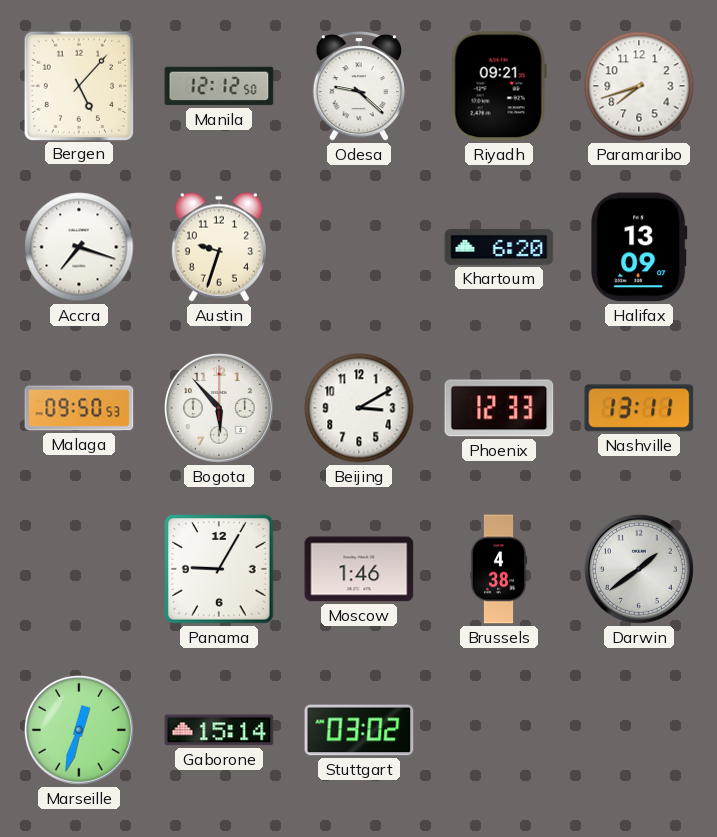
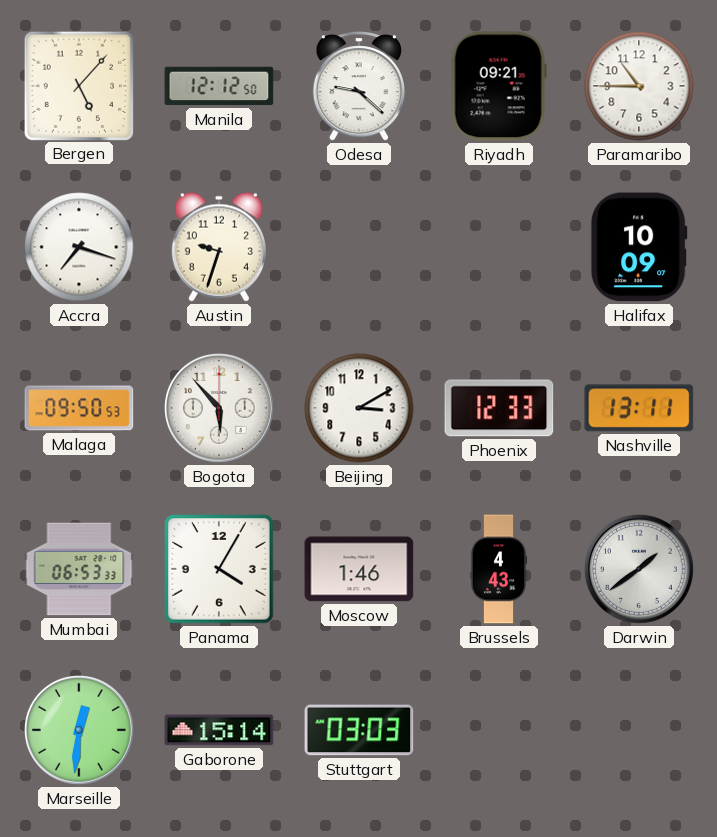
Paramaribo: 7:42 -> 10:45
Khartoum: 6:20 -> none
Halifax: 13:09 -> 10:09
Mumbai: none -> 06:53
Panama: 9:05 -> 4:05
Brussels: 4:38 -> 4:43
Marseille: 12:33 -> 12:31
Stuttgart: 03:02 -> 03:03
